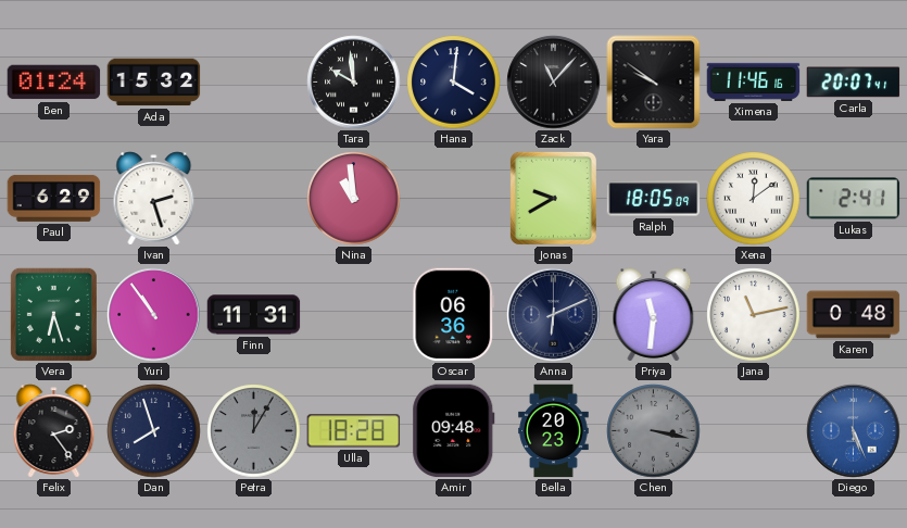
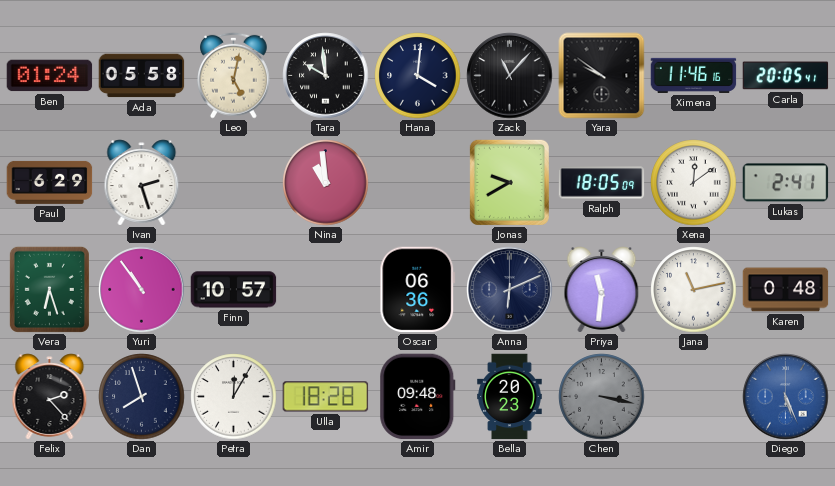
Ada: 15:32 -> 05:58
Leo: none -> 5:02
Carla: 20:07 -> 20:05
Finn: 11:31 -> 10:57
Felix: 2:24 -> 2:23
Petra dial: grey -> white
